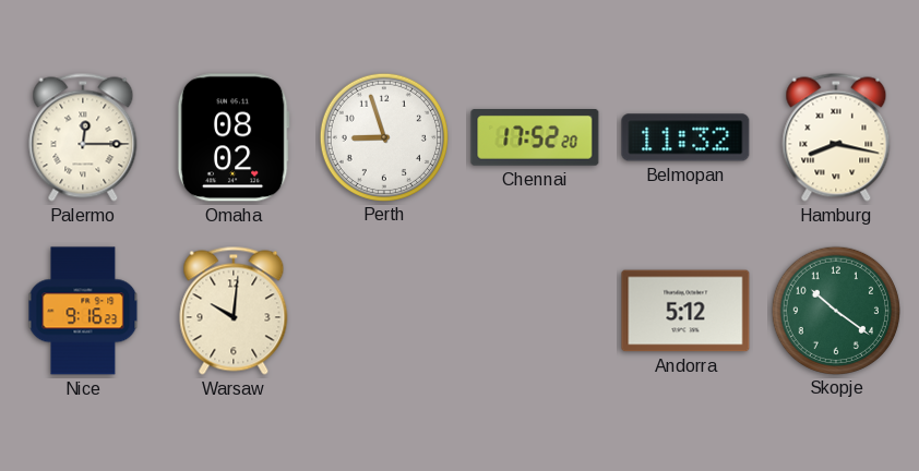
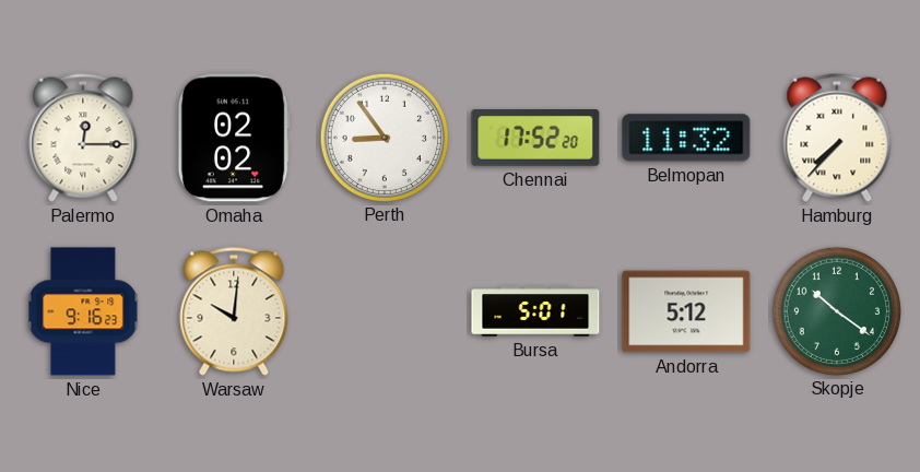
Omaha: 08:02 -> 02:02
Perth: 8:57 -> 8:54
Hamburg: 8:17 -> 7:37
Bursa: none -> 5:01
